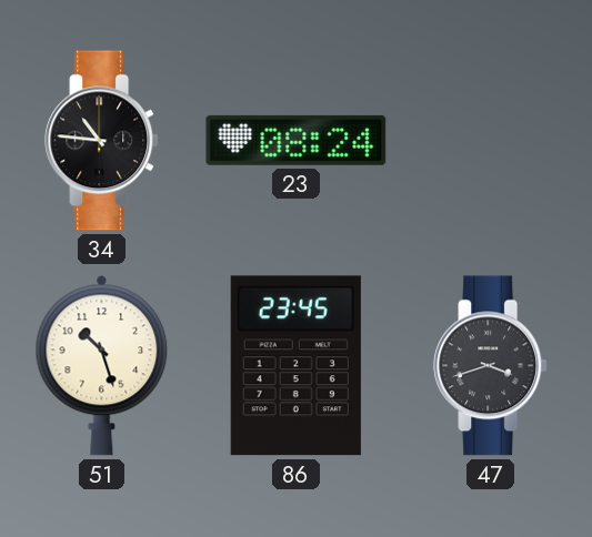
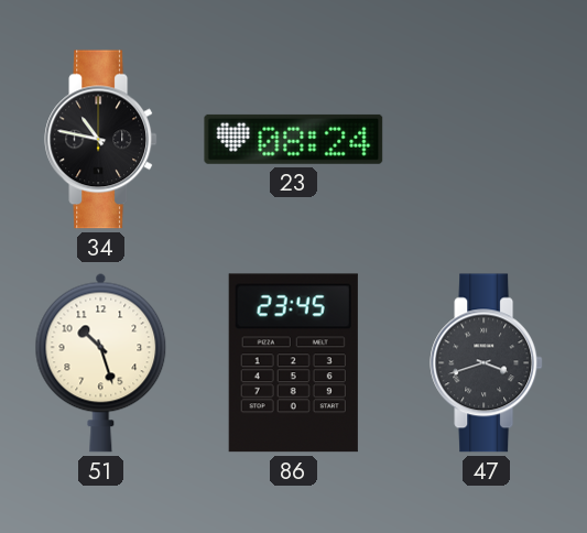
34: 10:46 -> 10:47
